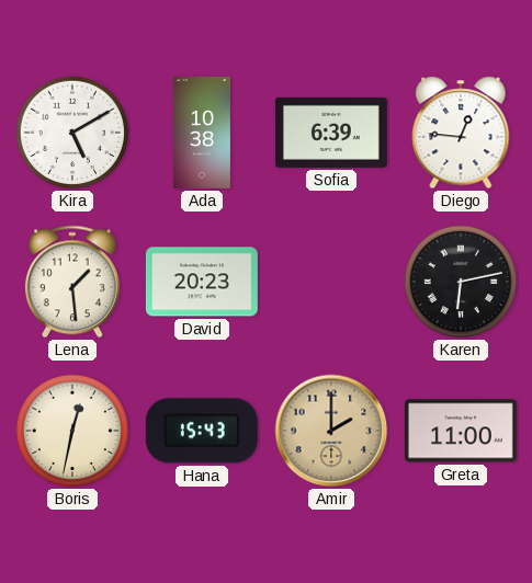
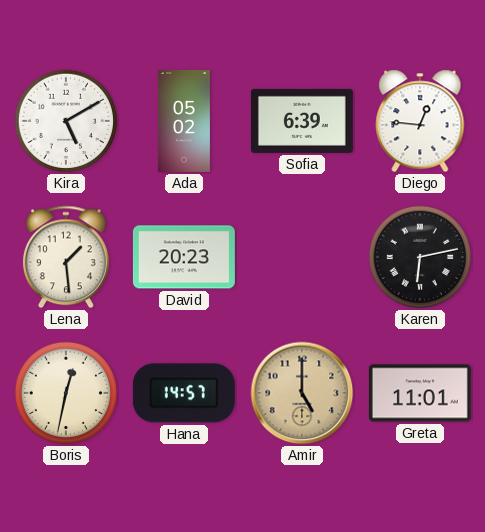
Ada: 10:38 -> 05:02
Hana: 15:43 -> 14:57
Amir: 2:00 -> 5:00
Greta: 11:00 -> 11:01
